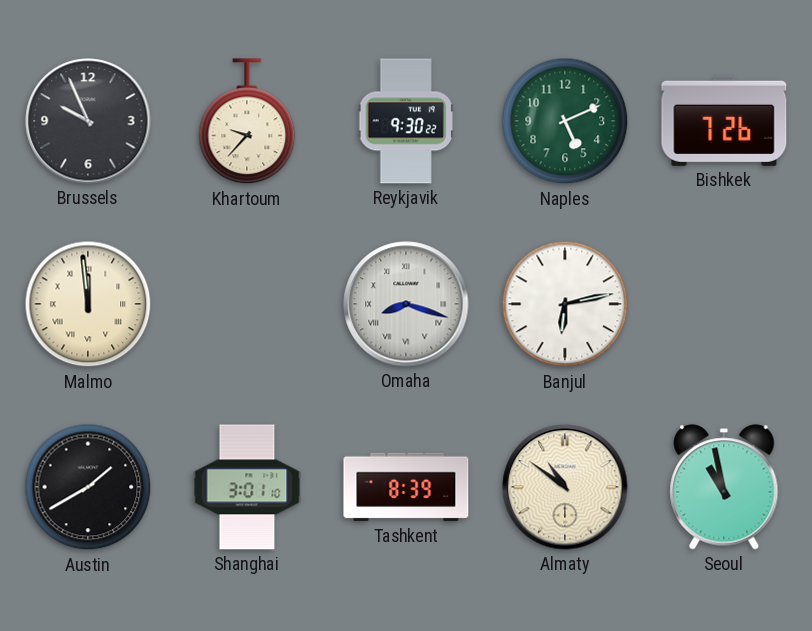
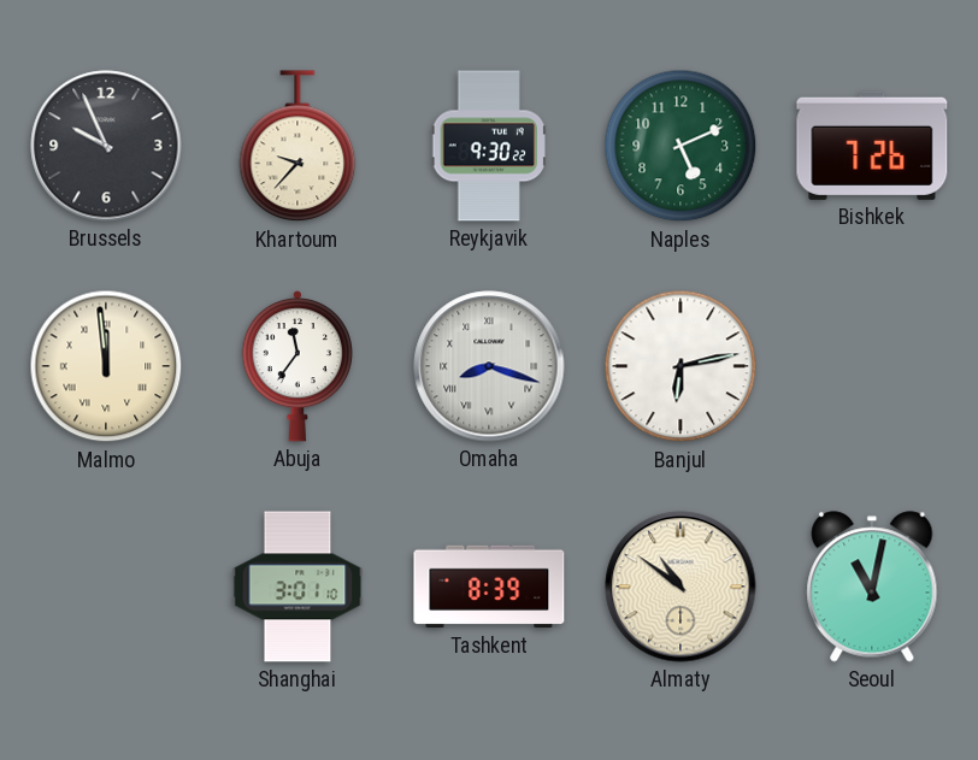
Abuja: none -> 11:36
Austin: 1:40 -> none
Seoul: 10:58 -> 11:02
